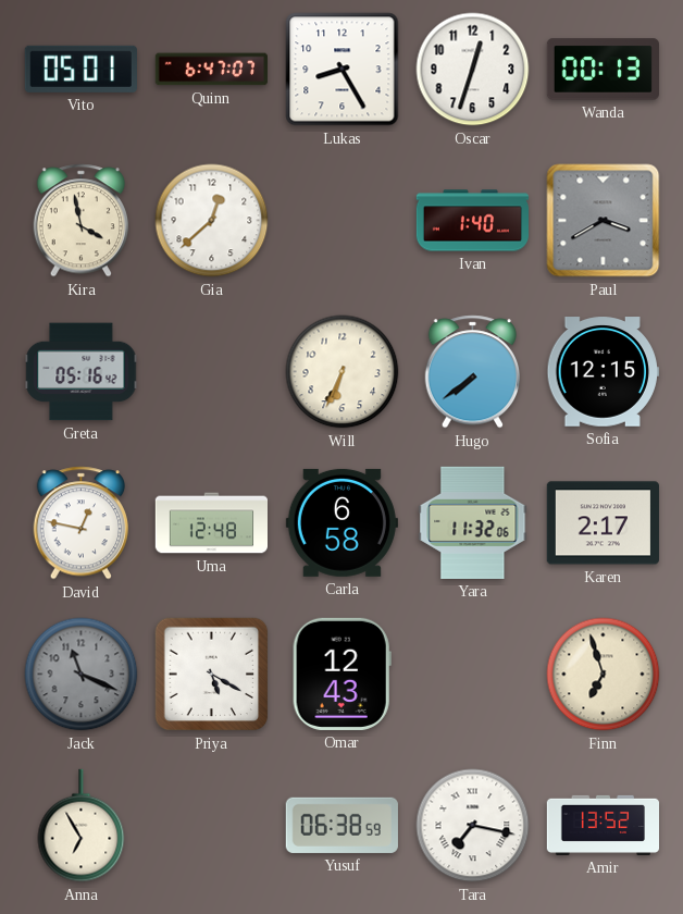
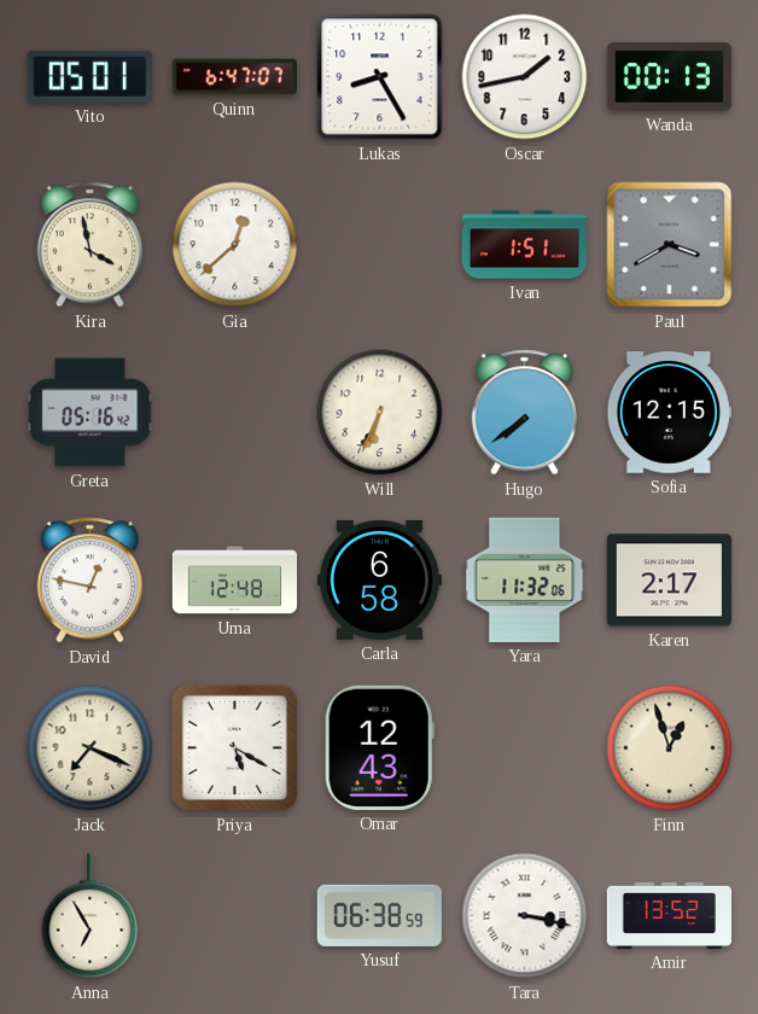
Oscar: 12:33 -> 1:43
Ivan: 1:40 -> 1:51
Jack: 11:19 -> 7:19
Jack dial: grey -> cream
Finn: 6:57 -> 12:57
Tara: 7:17 -> 3:17
